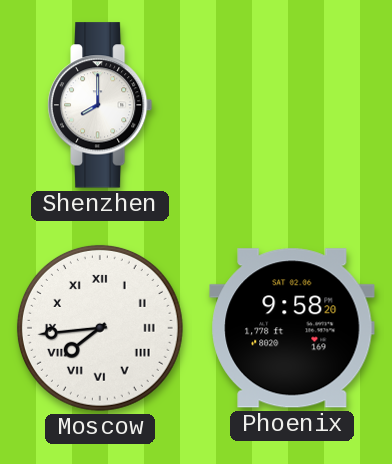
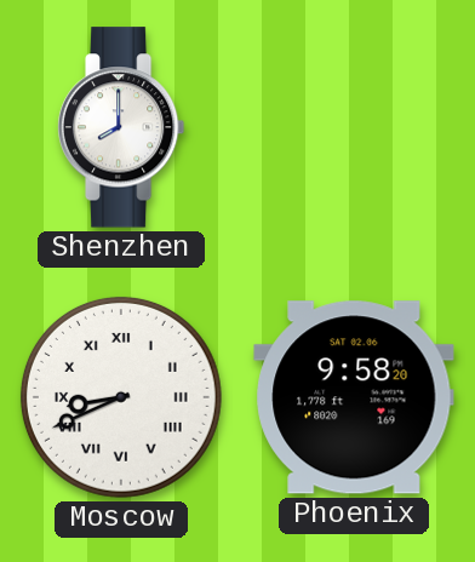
Moscow: 7:44 -> 8:41
